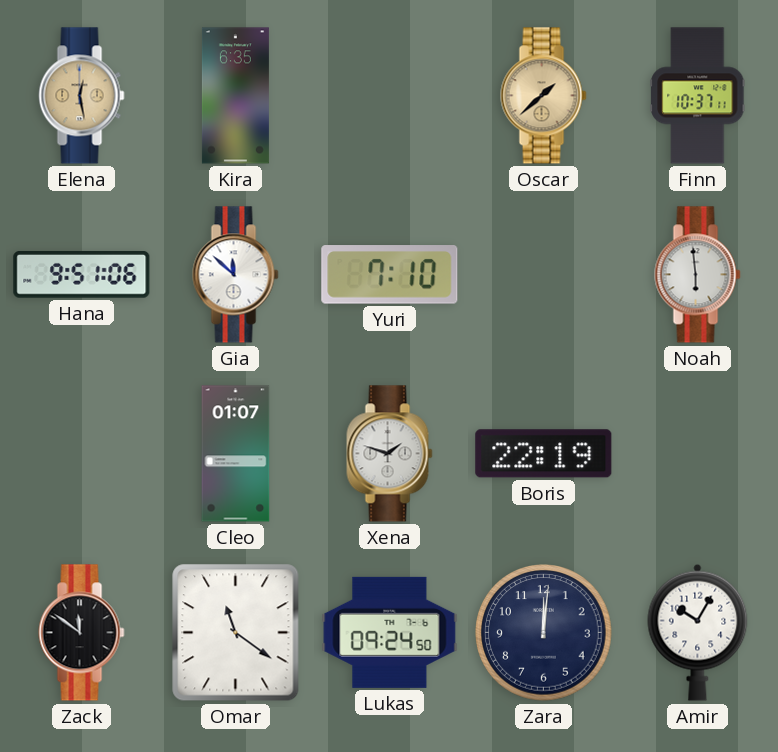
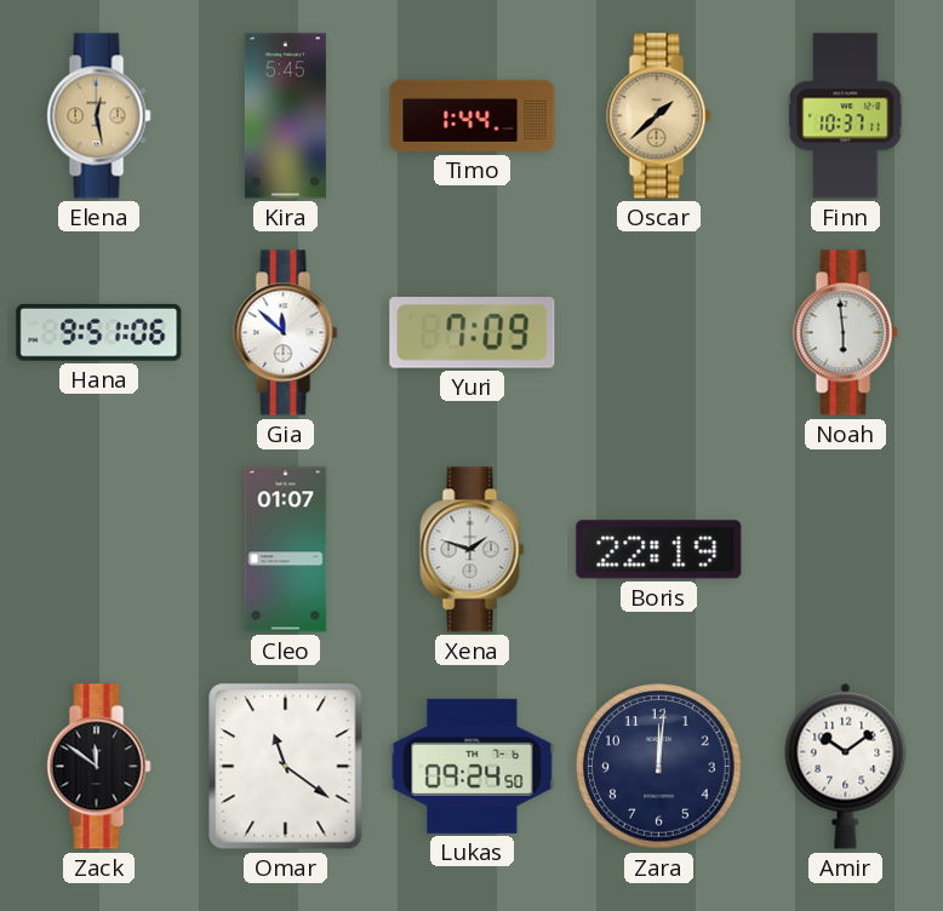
Kira: 6:35 -> 5:45
Timo: none -> 1:44
Yuri: 7:10 -> 7:09
Amir: 10:05 -> 10:09
